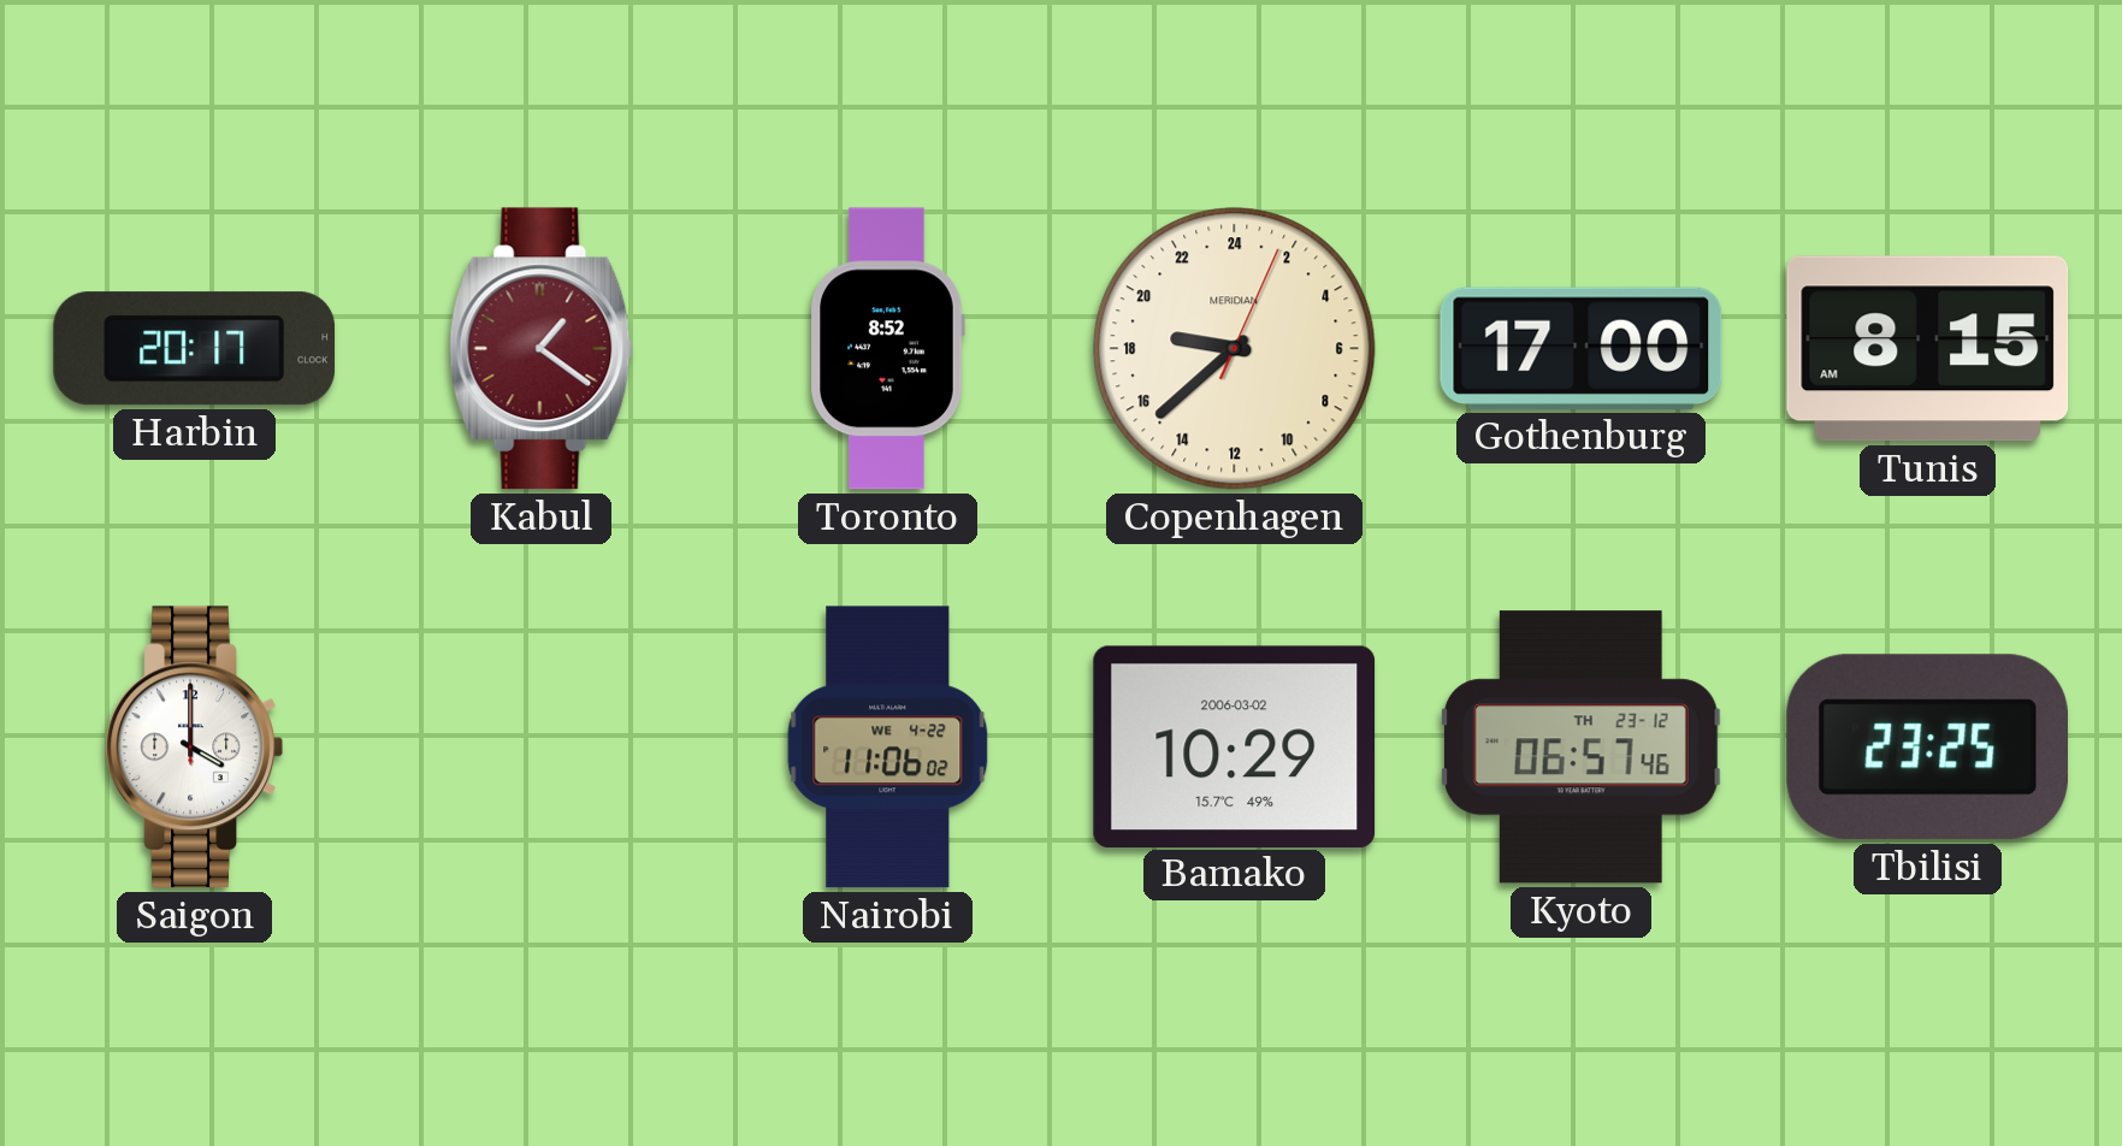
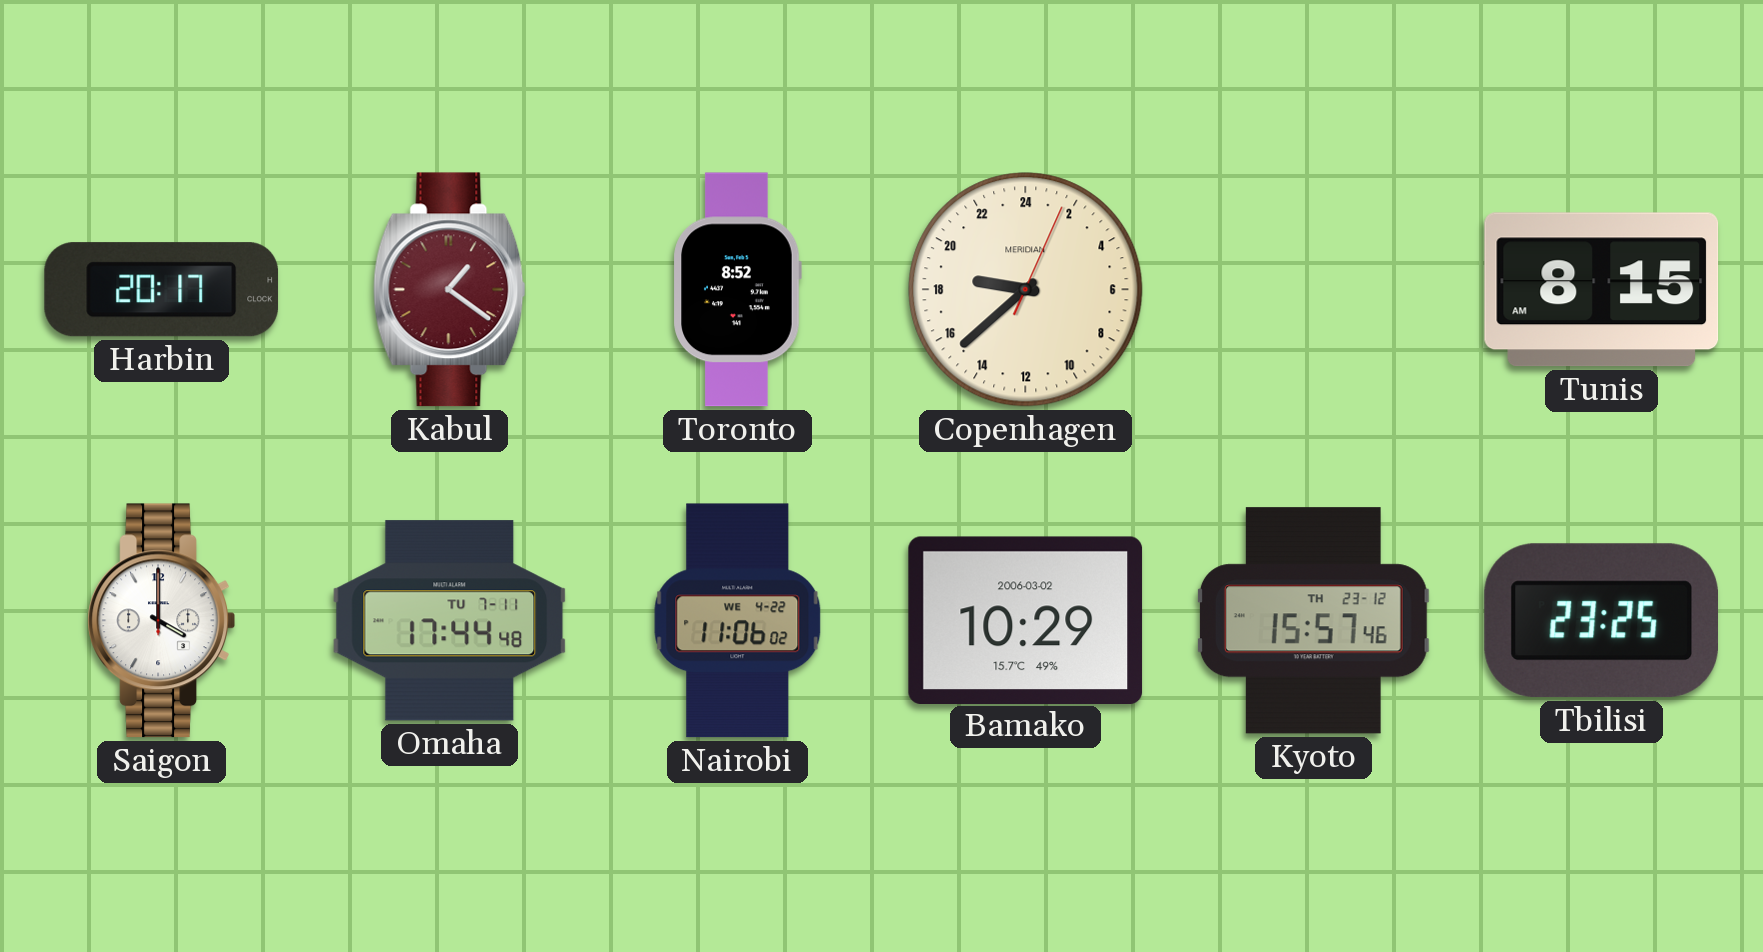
Gothenburg: 17:00 -> none
Omaha: none -> 17:44
Kyoto: 06:57 -> 15:57
